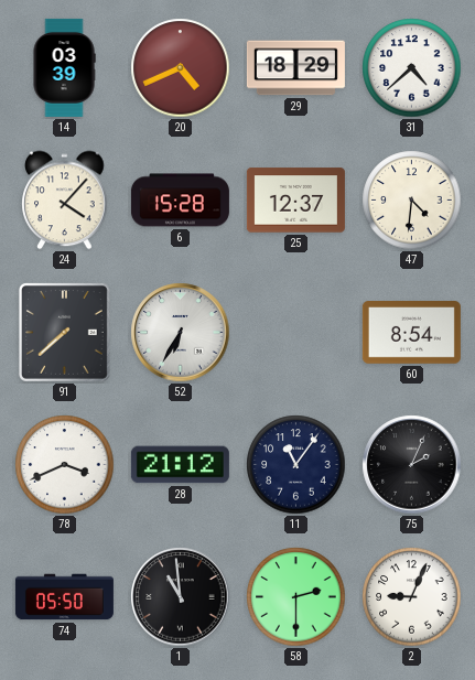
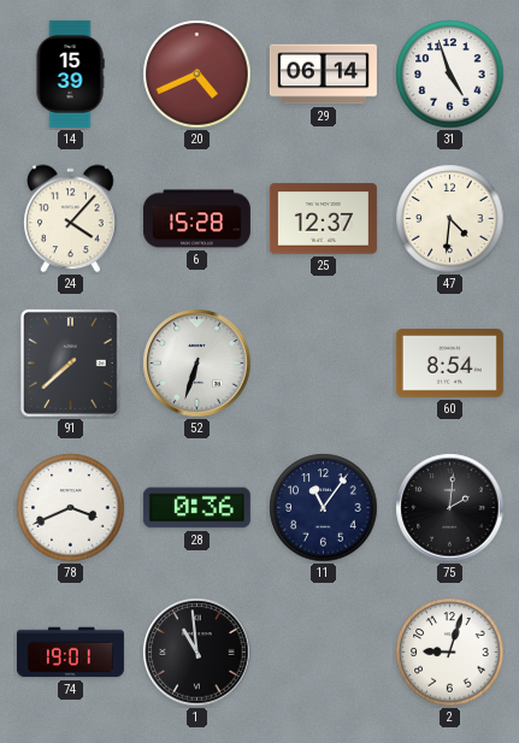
14: 03:39 -> 15:39
29: 18:29 -> 06:14
31: 4:38 -> 4:57
52: 6:35 -> 6:33
28: 21:12 -> 0:36
75: 2:04 -> 2:01
74: 05:50 -> 19:01
58: 2:30 -> none
2: 9:04 -> 9:03
